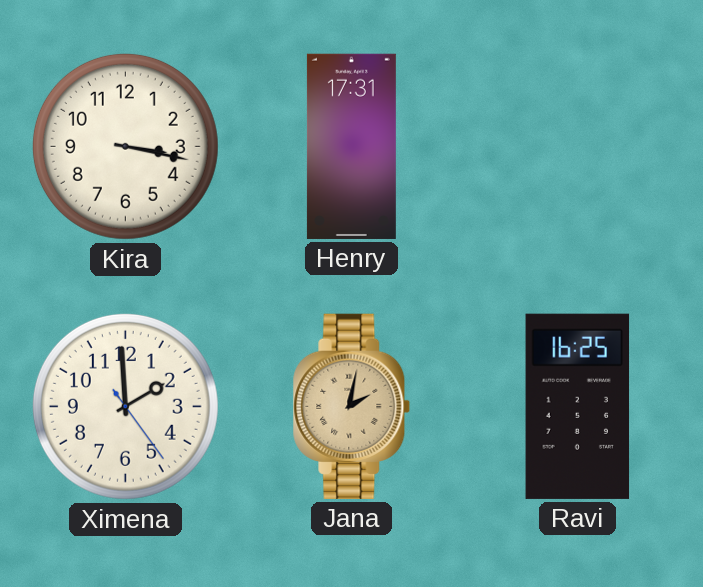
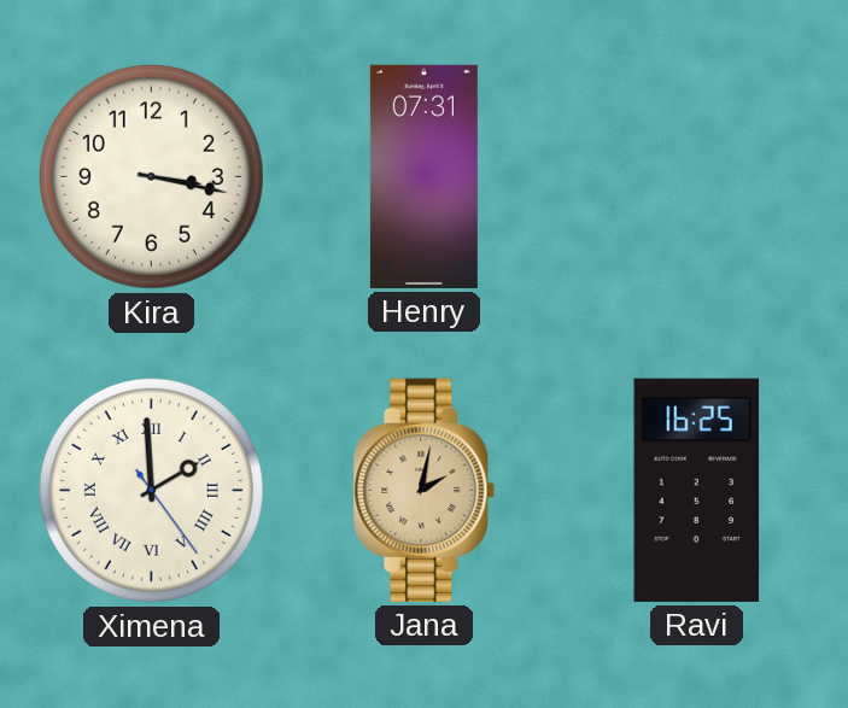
Henry: 17:31 -> 07:31
Ximena numerals: Arabic -> Roman
